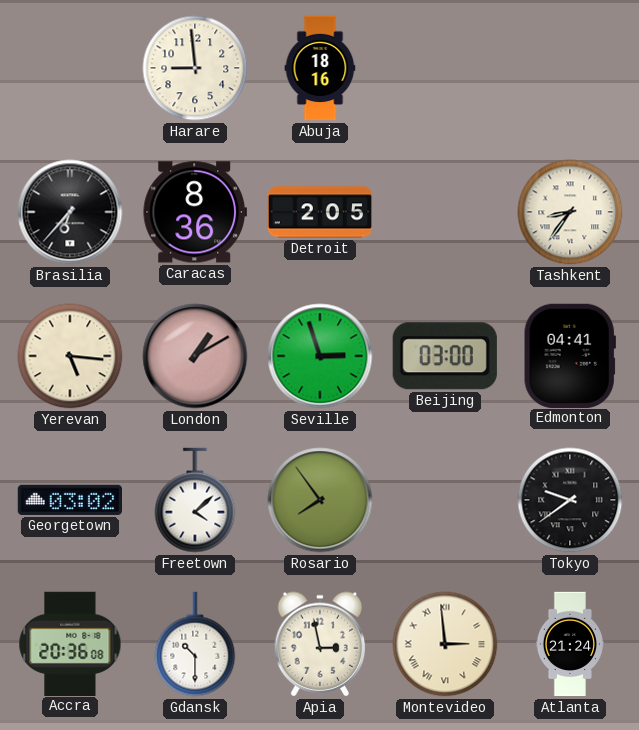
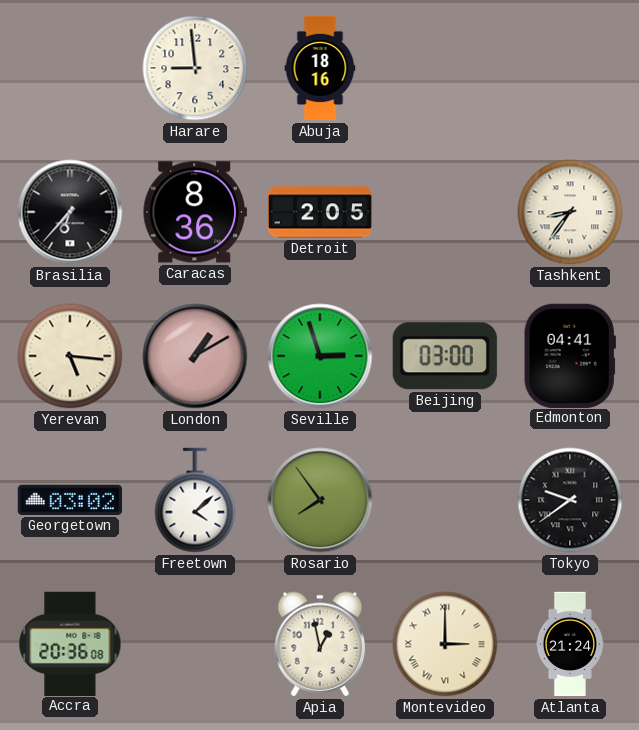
Gdansk: 10:30 -> none
Apia: 2:58 -> 12:58
Montevideo: 2:59 -> 3:00
